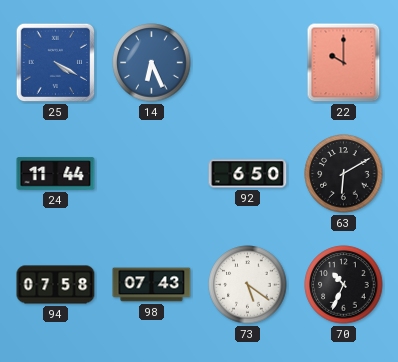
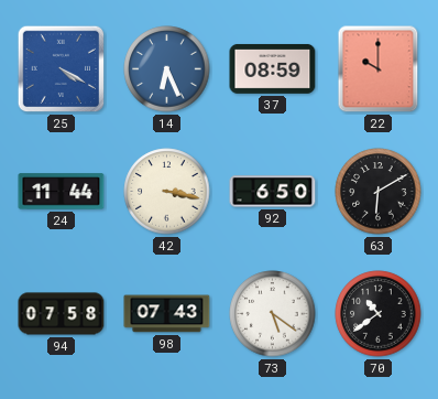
37: none -> 08:59
42: none -> 3:17
70: 10:34 -> 10:39
